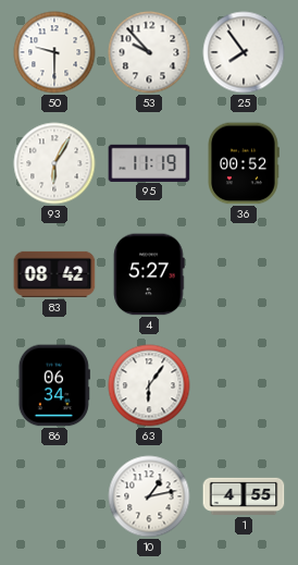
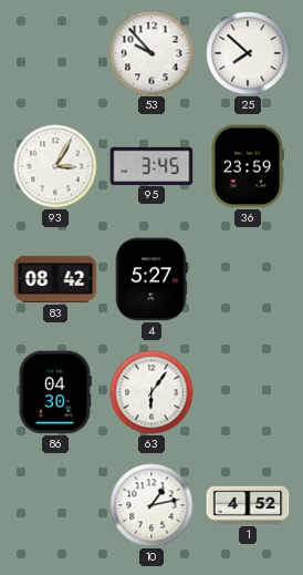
50: 9:30 -> none
25: 7:54 -> 7:52
93: 6:05 -> 3:05
95: 11:19 -> 3:45
36: 00:52 -> 23:59
86: 06:34 -> 04:30
1: 4:55 -> 4:52
